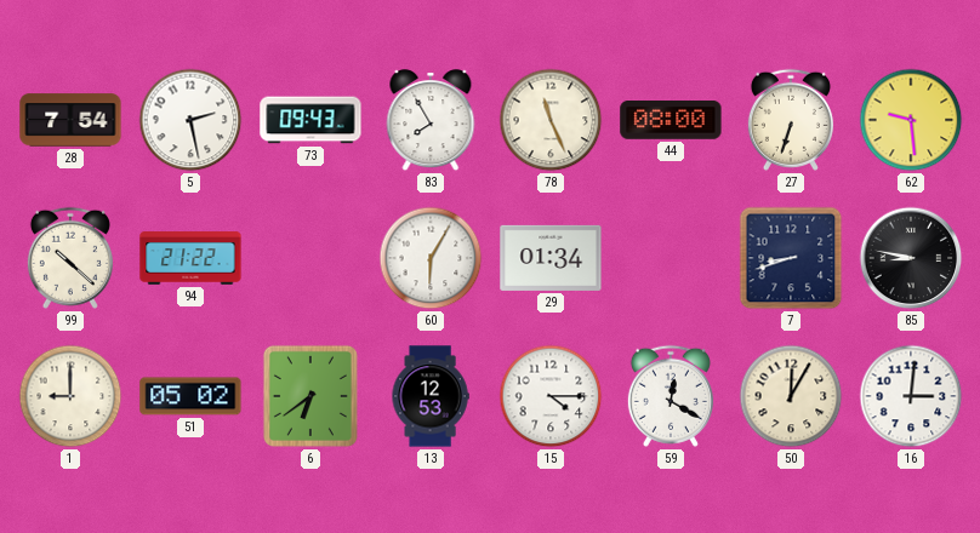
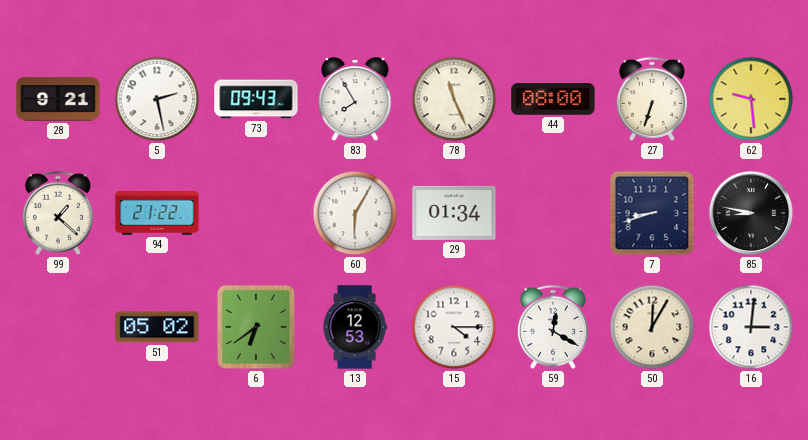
28: 7:54 -> 9:21
99: 10:22 -> 1:22
1: 9:00 -> none
